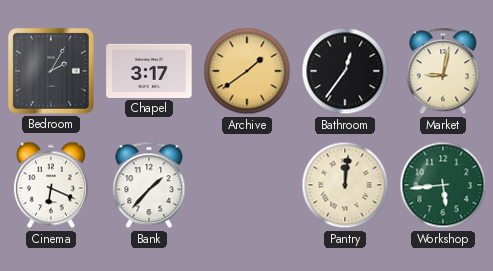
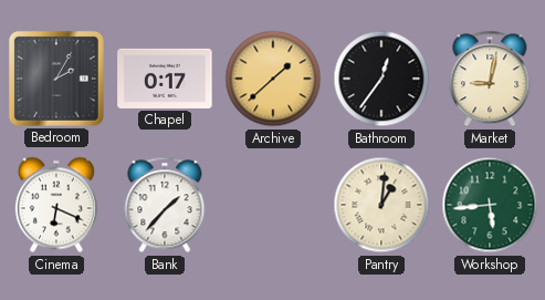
Chapel: 3:17 -> 0:17
Archive: 1:39 -> 1:38
Pantry: 12:01 -> 1:01
